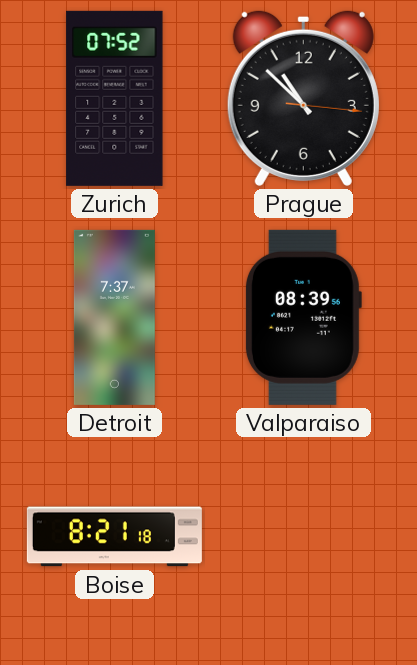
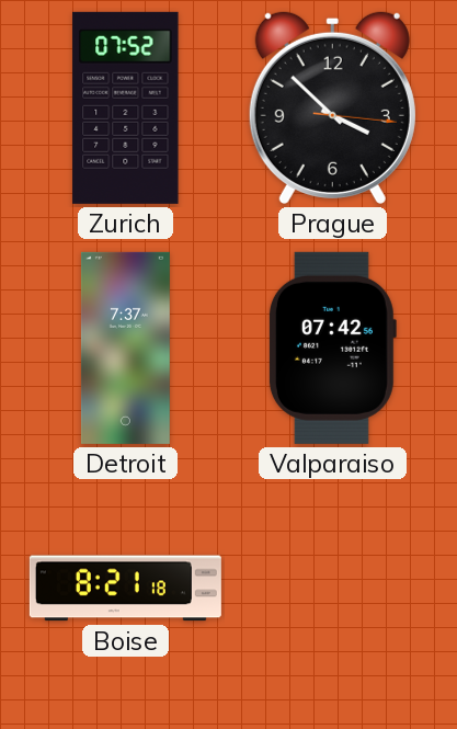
Prague: 10:52 -> 3:52
Valparaiso: 08:39 -> 07:42
